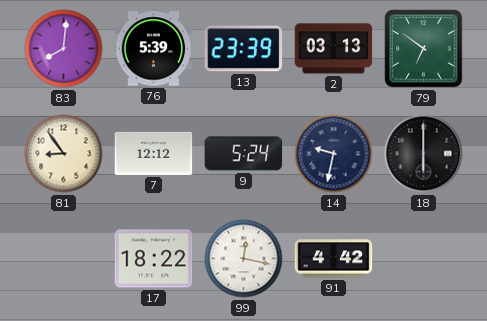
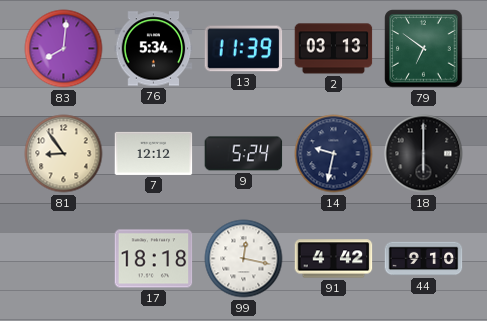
76: 5:39 -> 5:34
13: 23:39 -> 11:39
17: 18:22 -> 18:18
44: none -> 9:10
